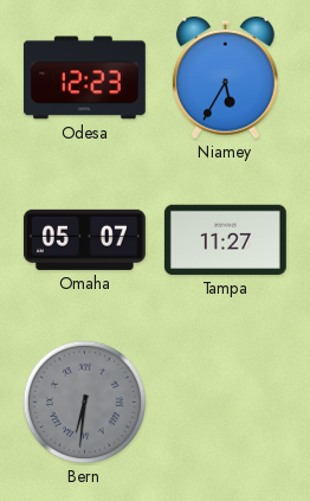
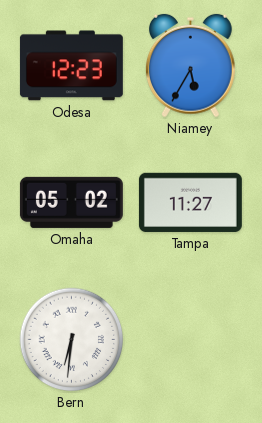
Omaha: 05:07 -> 05:02
Bern dial: grey -> white
